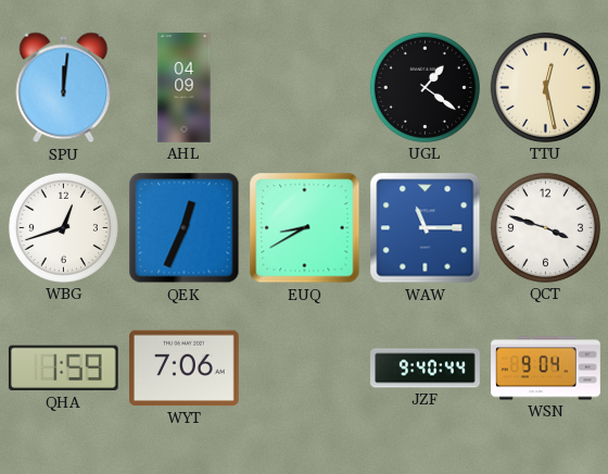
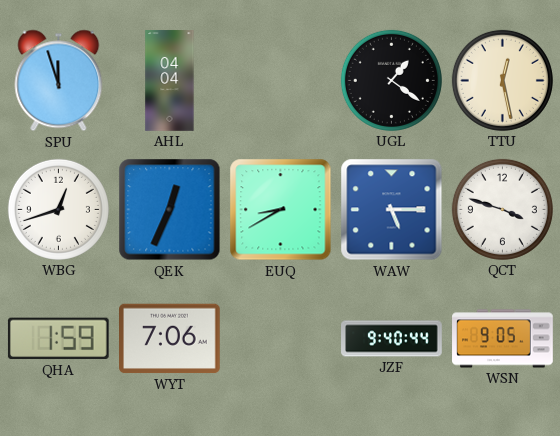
SPU: 12:01 -> 11:57
AHL: 04:09 -> 04:04
WAW: 11:15 -> 5:15
WSN: 9:04 -> 9:05
